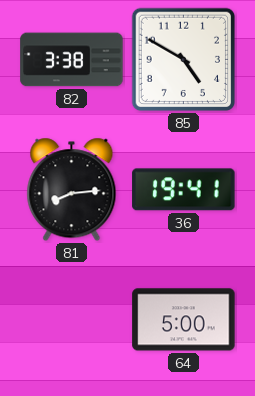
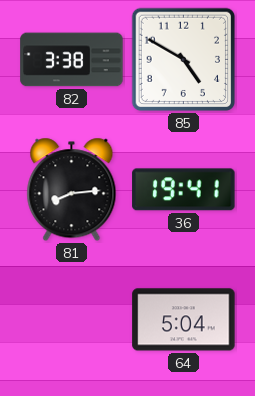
64: 5:00 -> 5:04
